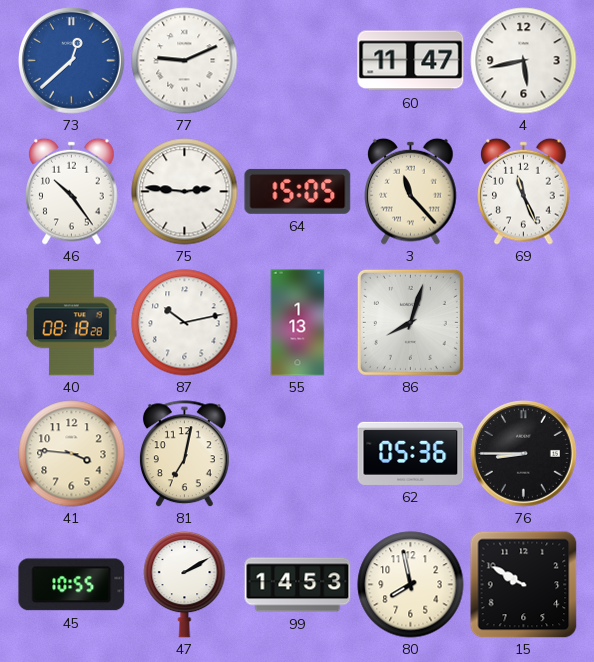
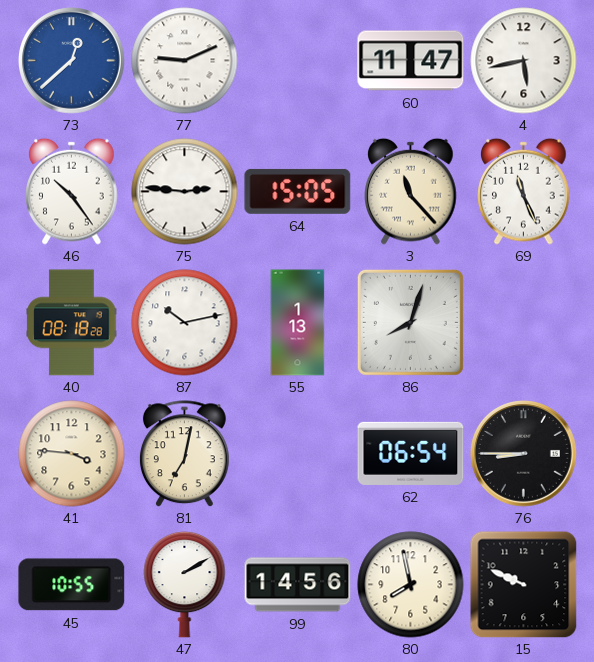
62: 05:36 -> 06:54
99: 14:53 -> 14:56
15: 9:50 -> 9:49
